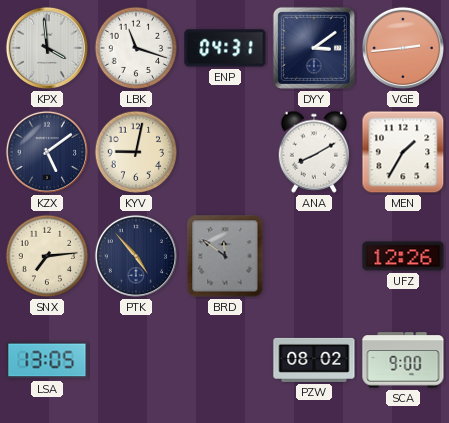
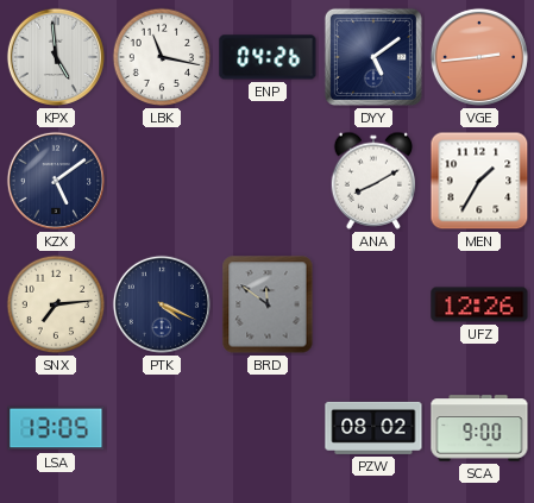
KPX: 3:59 -> 4:59
LBK: 11:18 -> 11:17
ENP: 04:31 -> 04:26
DYY: 3:09 -> 5:09
KYV: 9:02 -> none
PTK: 4:53 -> 4:19
